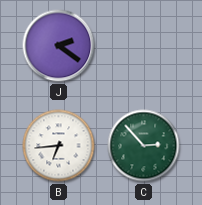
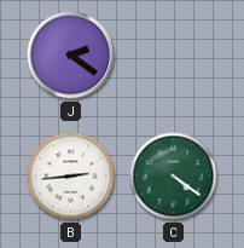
B: 6:44 -> 2:44
C: 2:53 -> 4:21
